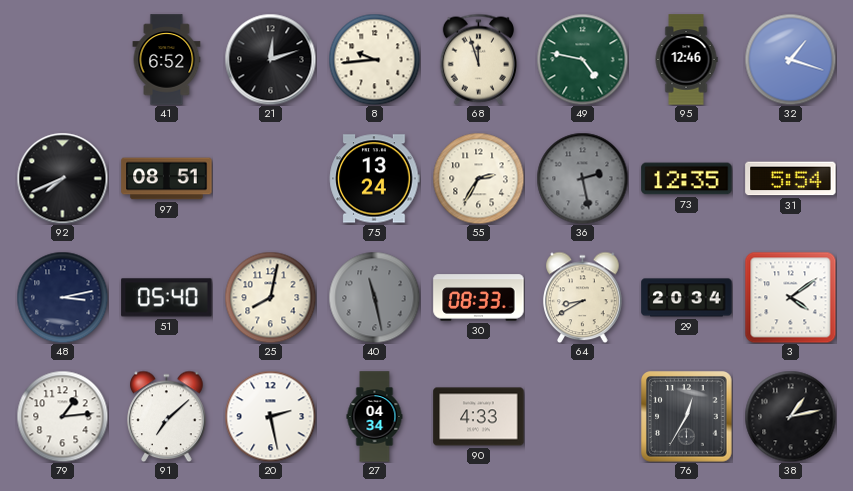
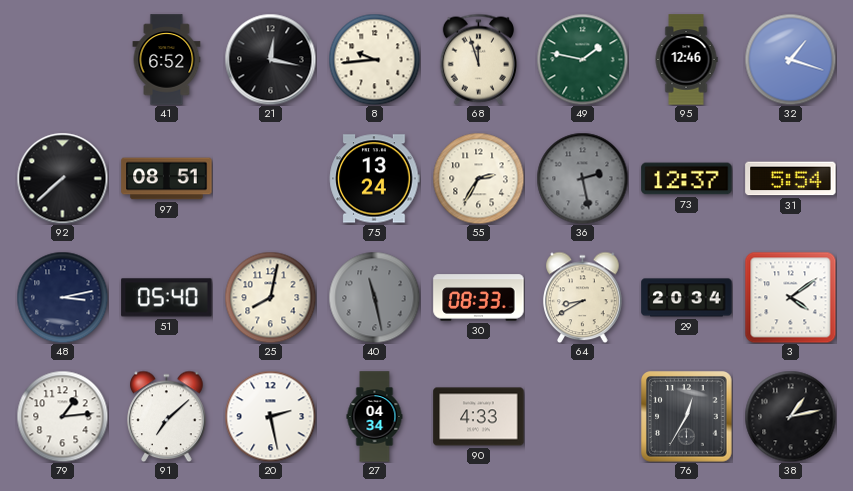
21: 12:12 -> 12:17
49: 4:47 -> 1:47
92: 7:41 -> 7:38
73: 12:35 -> 12:37
